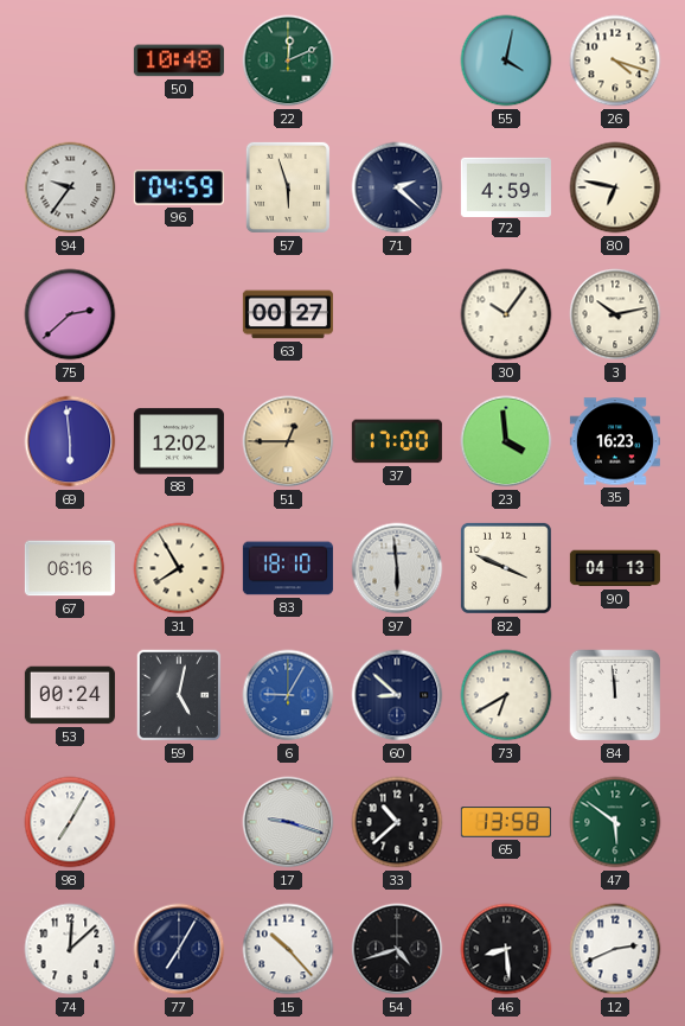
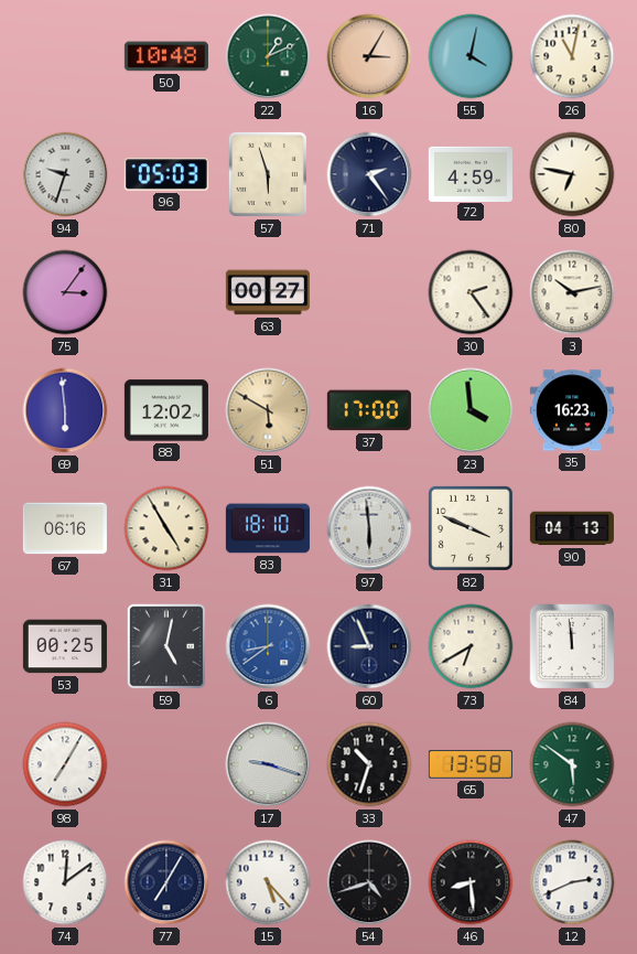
22: 12:11 -> 1:11
16: none -> 3:05
26: 4:18 -> 11:02
94: 9:36 -> 9:33
96: 04:59 -> 05:03
71: 2:22 -> 2:24
75: 2:38 -> 3:06
30: 10:06 -> 2:24
51: 12:45 -> 5:50
31: 7:55 -> 4:55
53: 00:24 -> 00:25
6: 9:05 -> 8:39
60: 8:52 -> 8:56
33: 10:38 -> 10:33
74: 12:08 -> 12:09
15: 10:23 -> 5:23
